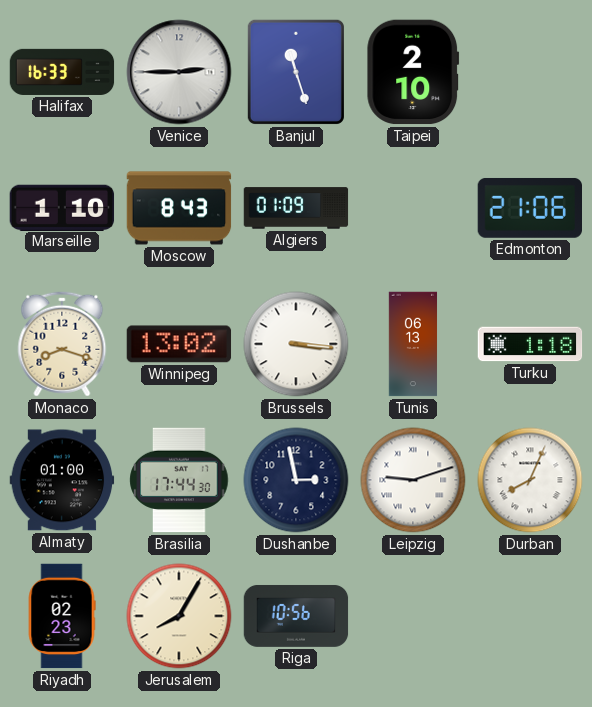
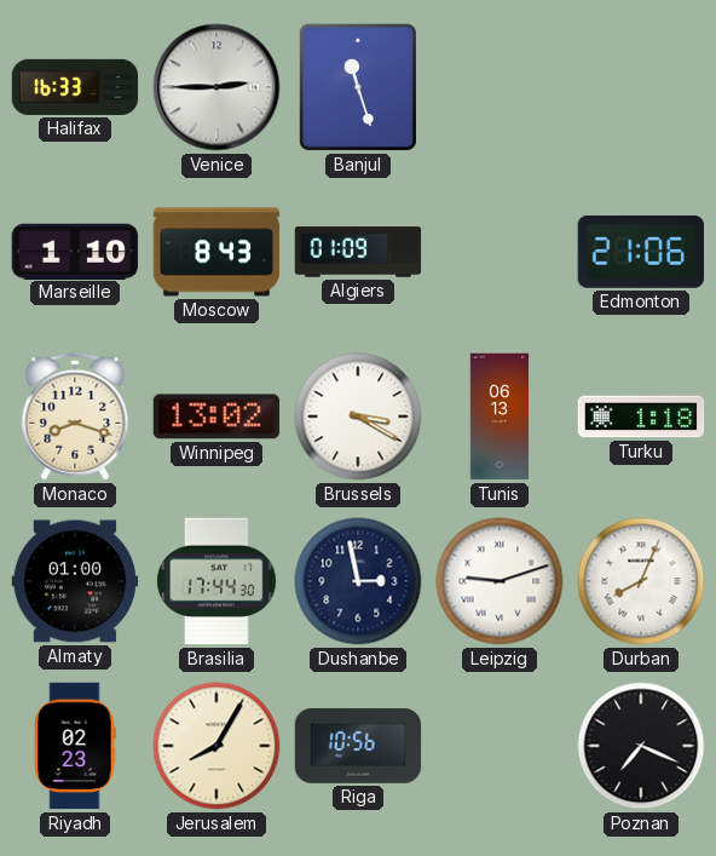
Taipei: 2:10 -> none
Brussels: 3:16 -> 3:20
Poznan: none -> 7:19
